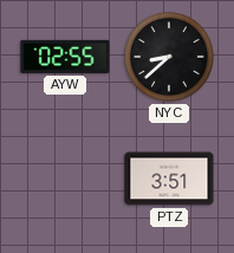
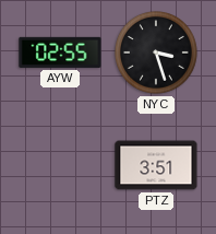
NYC: 8:38 -> 3:27
